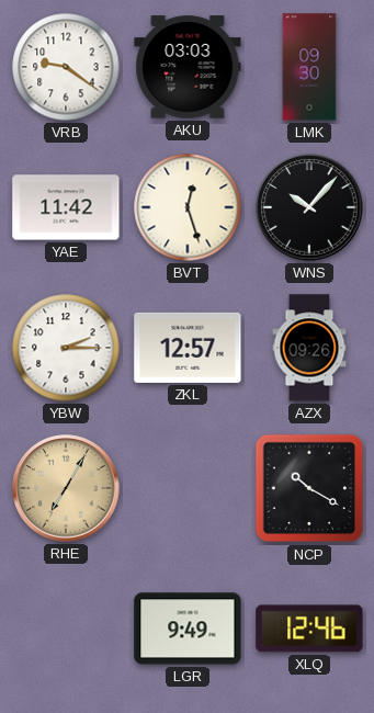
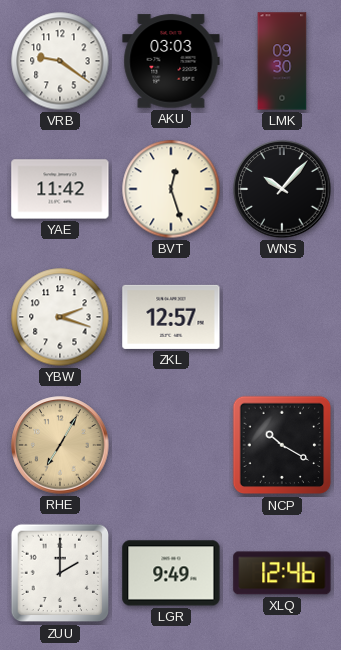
YBW: 2:15 -> 2:18
AZX: 09:26 -> none
ZUU: none -> 2:00
